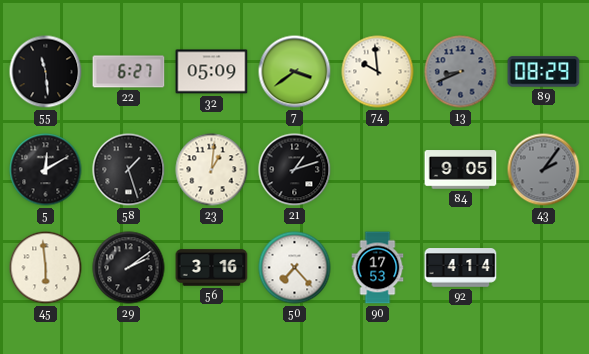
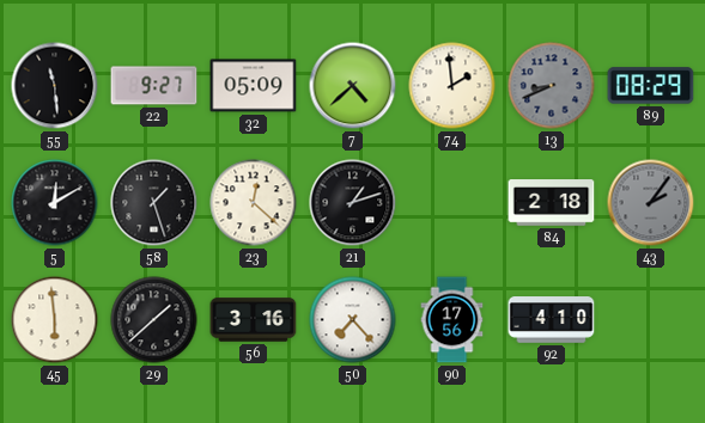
22: 6:27 -> 9:27
7: 3:39 -> 4:38
74: 9:59 -> 1:59
23: 1:01 -> 12:22
84: 9:05 -> 2:18
29: 2:09 -> 1:38
90: 17:53 -> 17:56
92: 4:14 -> 4:10
